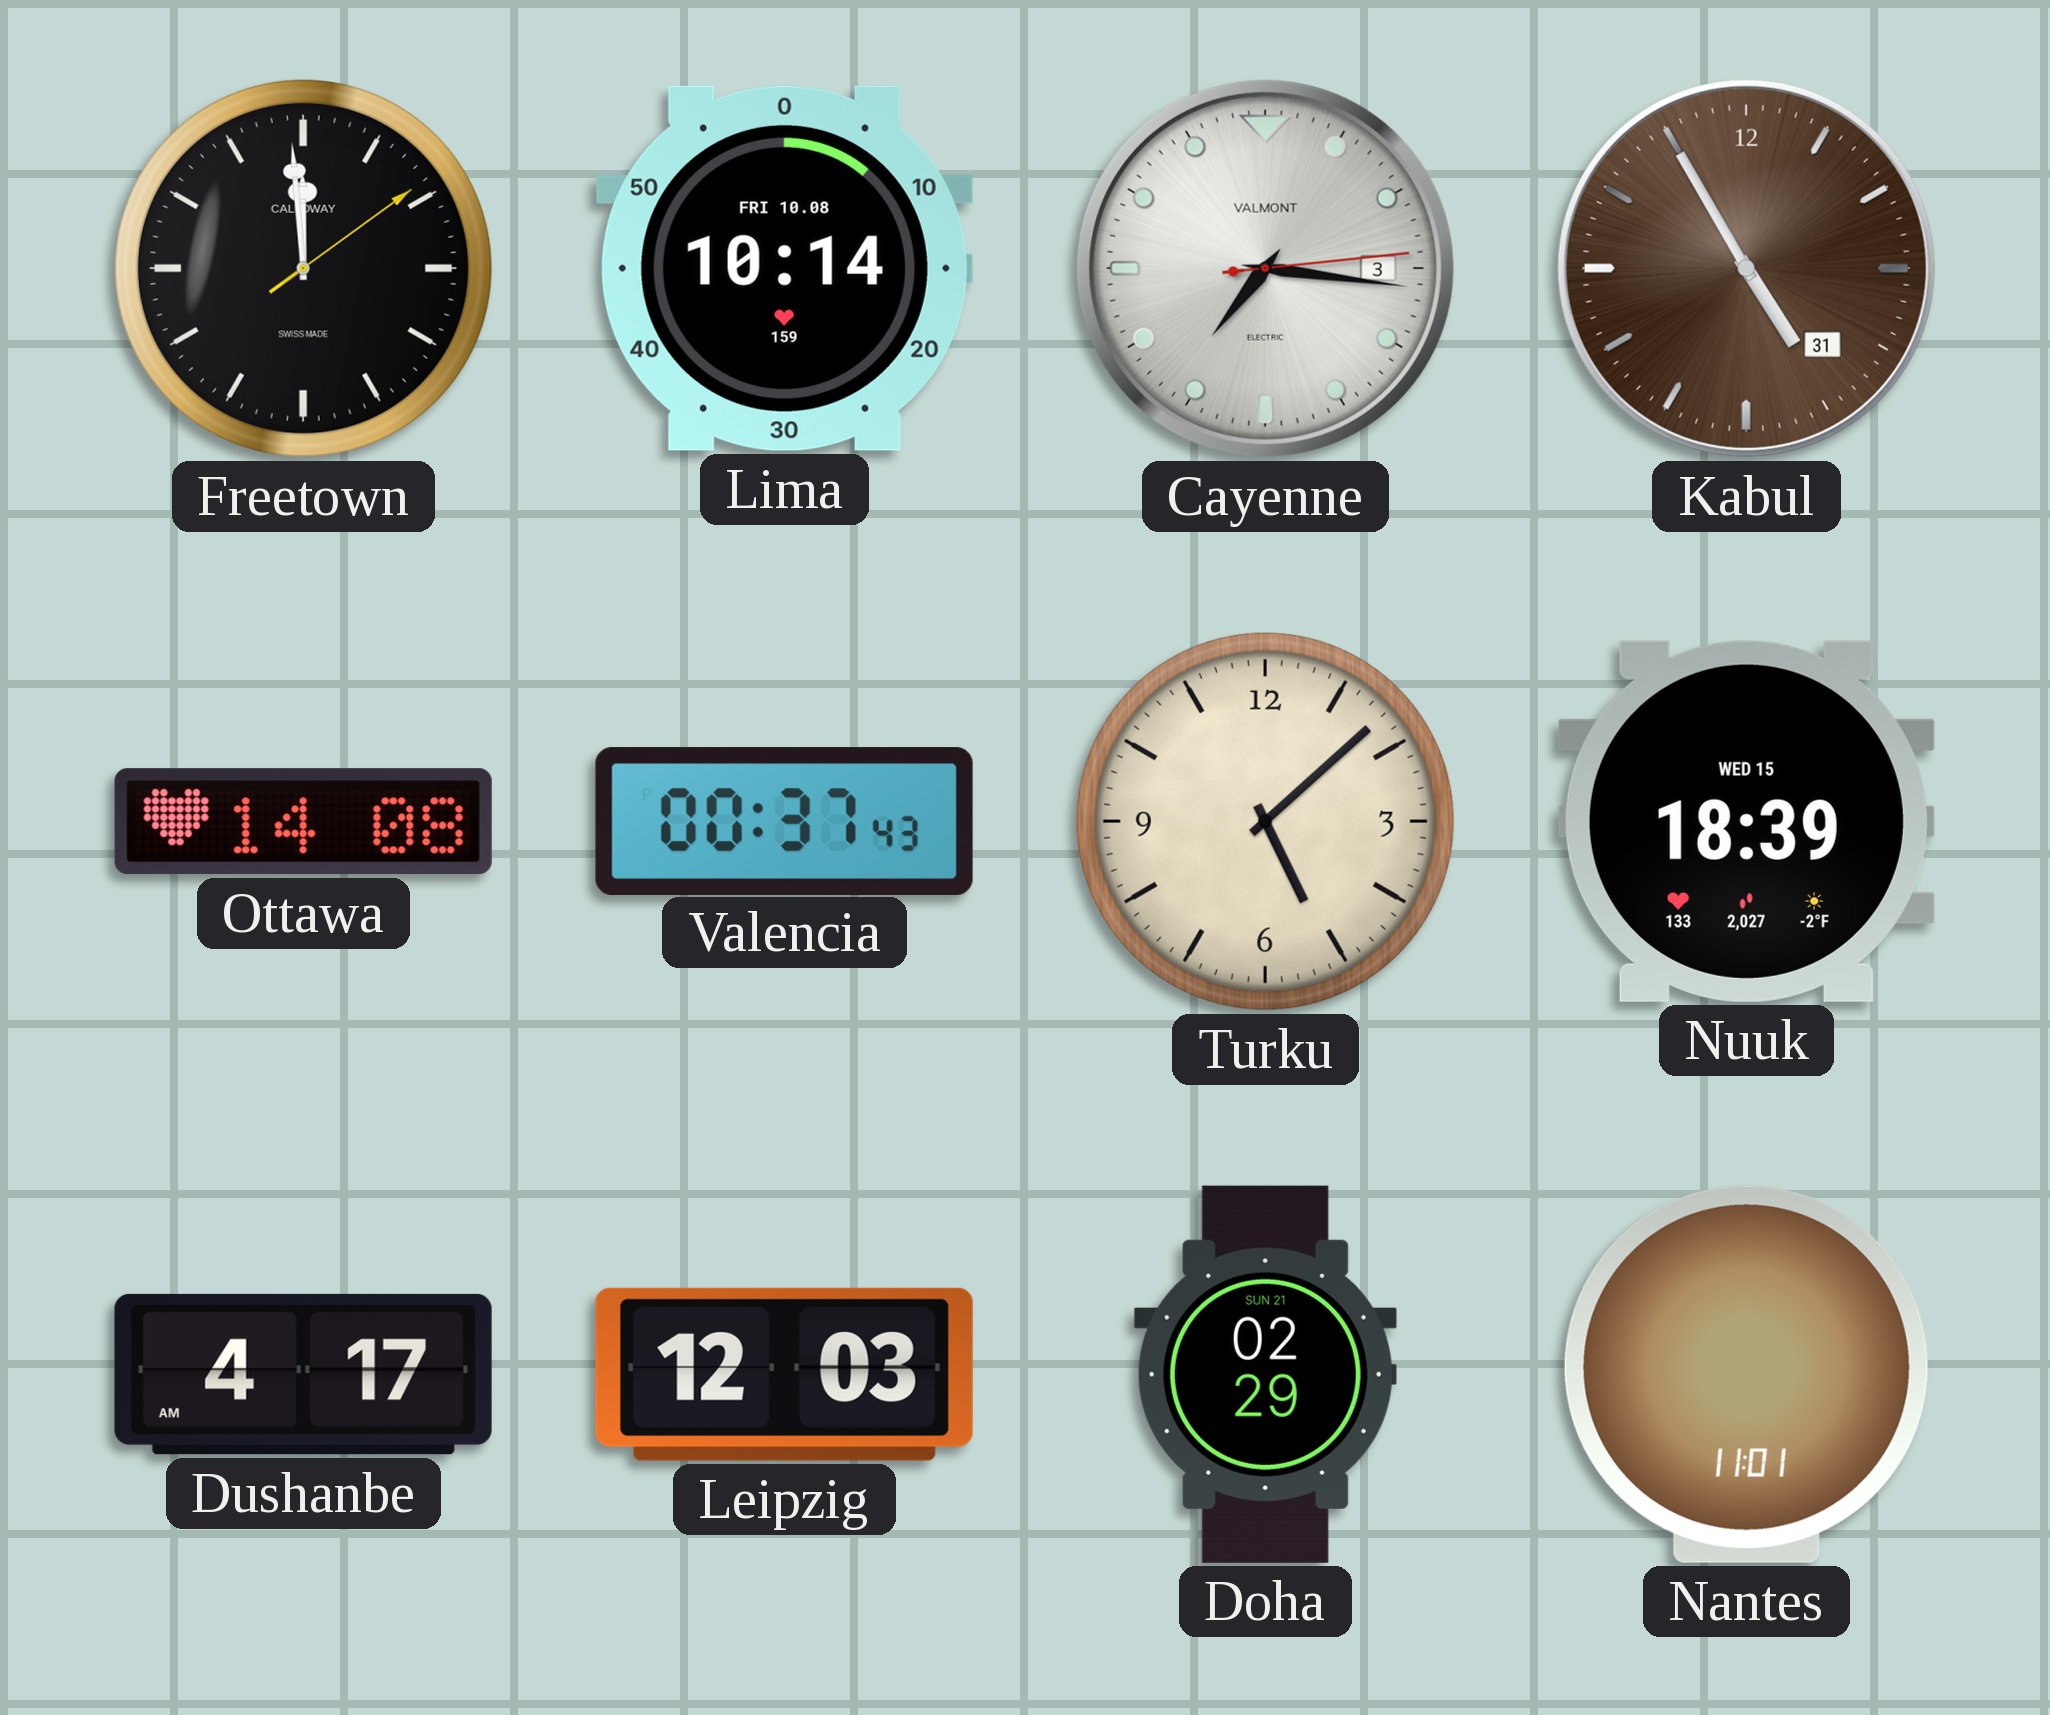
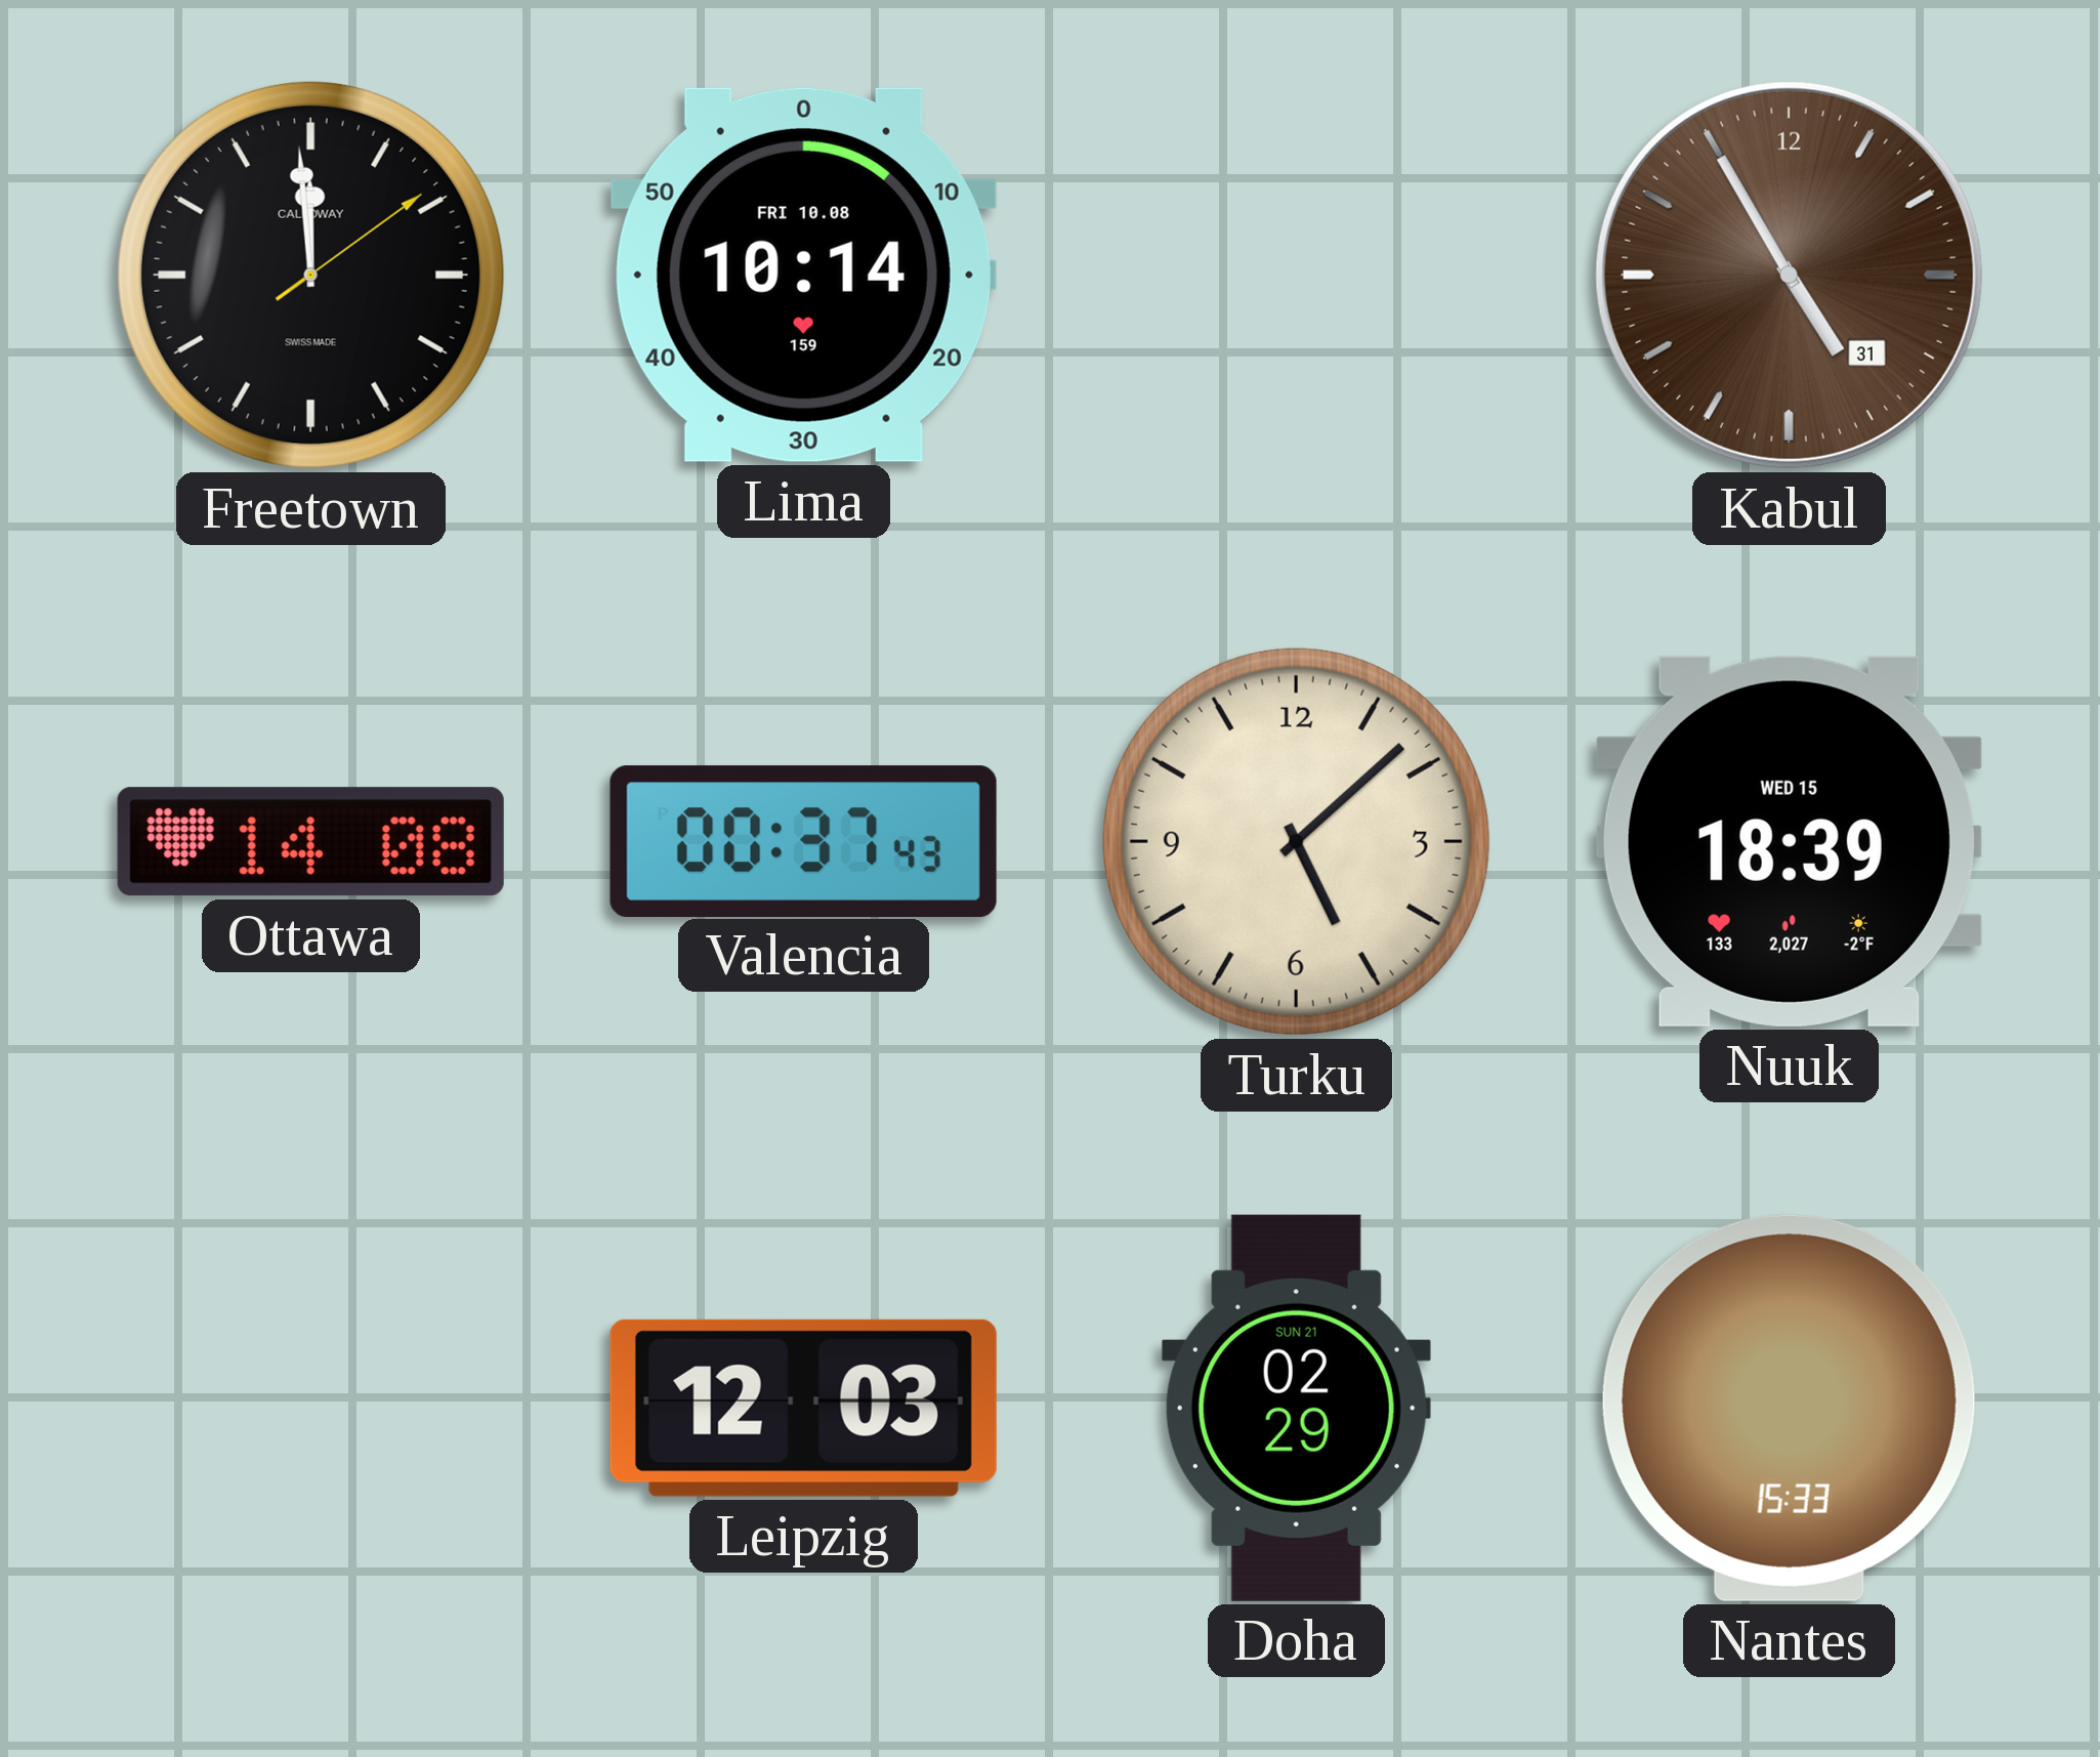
Cayenne: 7:16 -> none
Dushanbe: 4:17 -> none
Nantes: 11:01 -> 15:33
